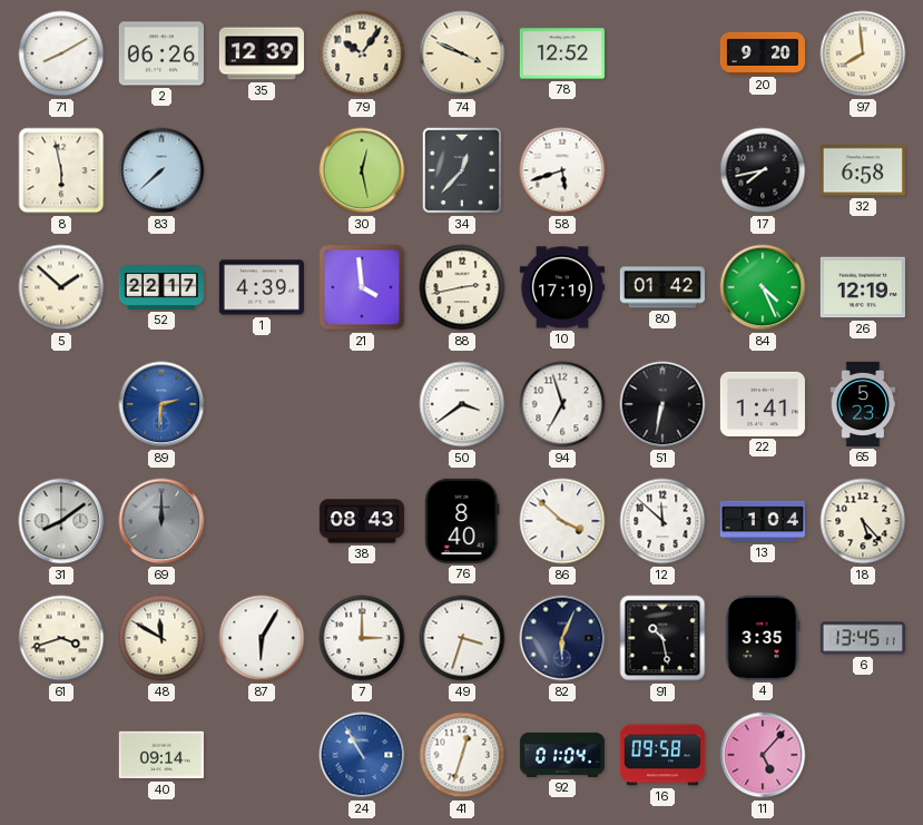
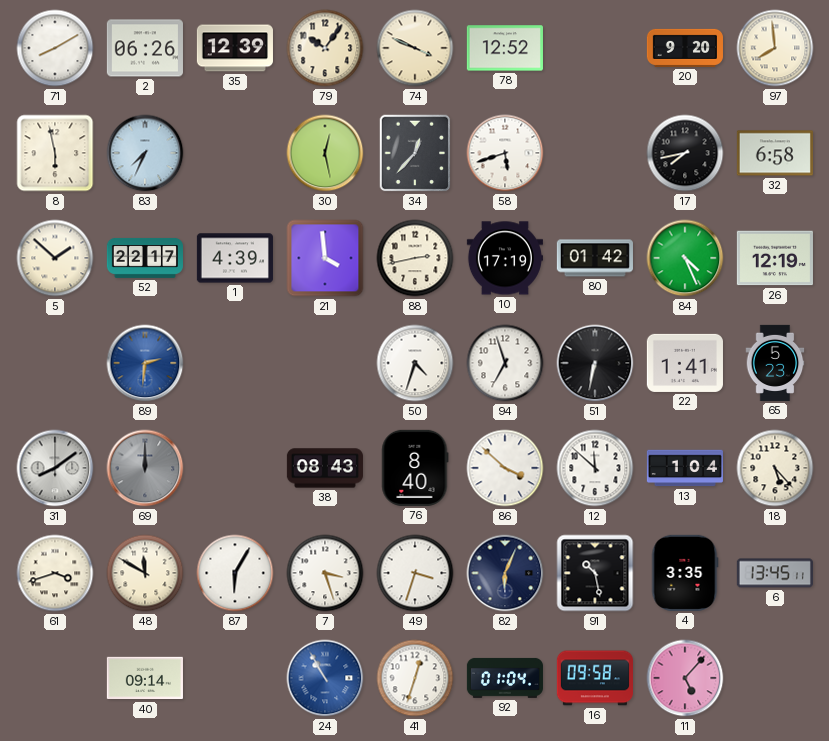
83: 7:38 -> 7:34
50: 3:39 -> 4:33
7: 3:00 -> 3:27
